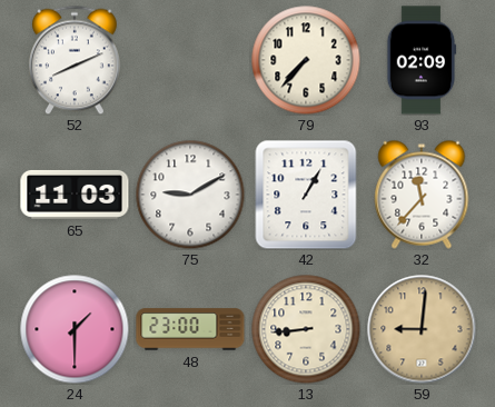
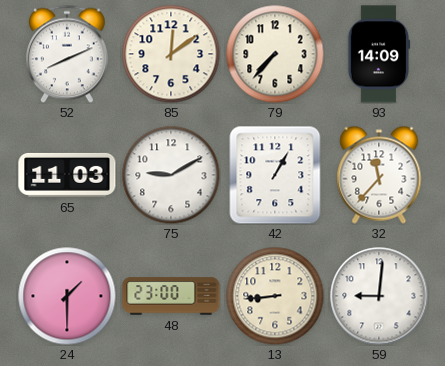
85: none -> 12:09
93: 02:09 -> 14:09
59 dial: champagne -> white
